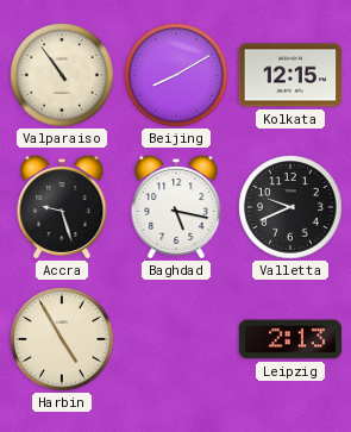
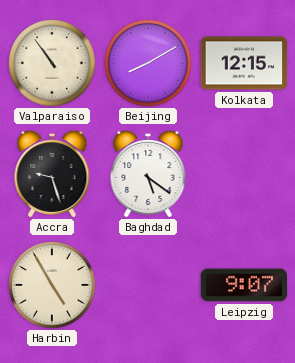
Baghdad: 5:17 -> 5:21
Valletta: 9:41 -> none
Leipzig: 2:13 -> 9:07
